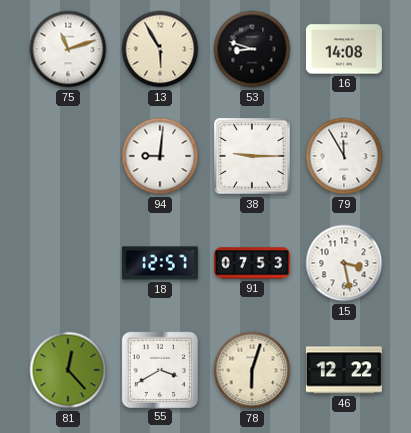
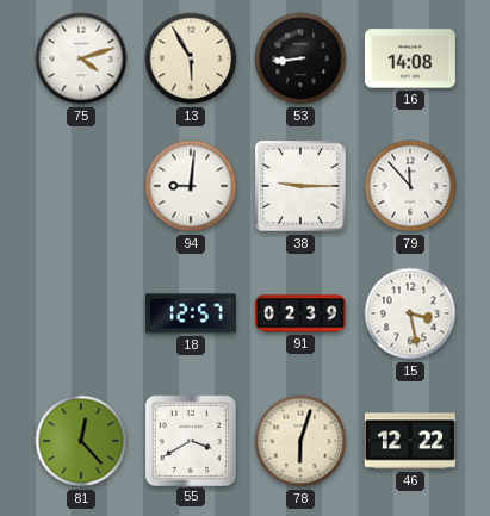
75: 11:12 -> 4:12
53: 8:48 -> 8:44
79: 11:55 -> 11:53
91: 07:53 -> 02:39
